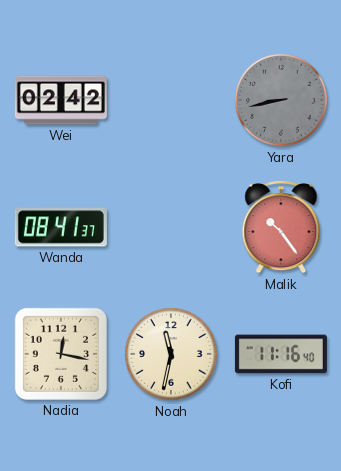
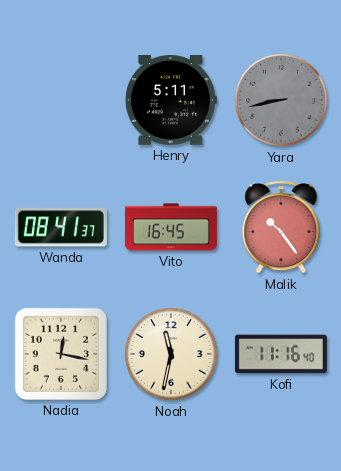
Wei: 02:42 -> none
Henry: none -> 5:11
Vito: none -> 16:45
